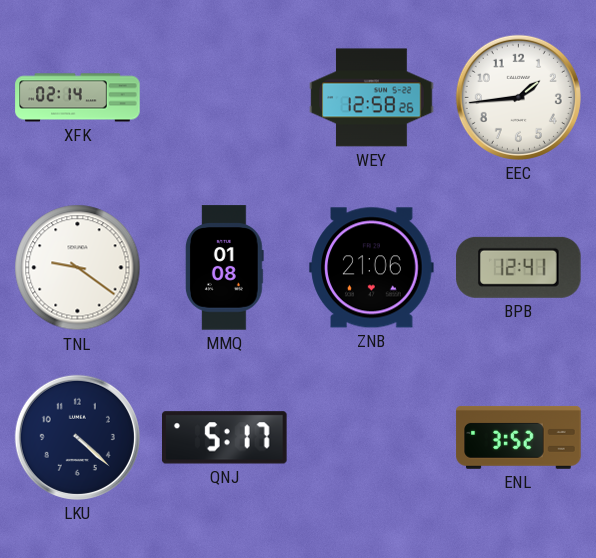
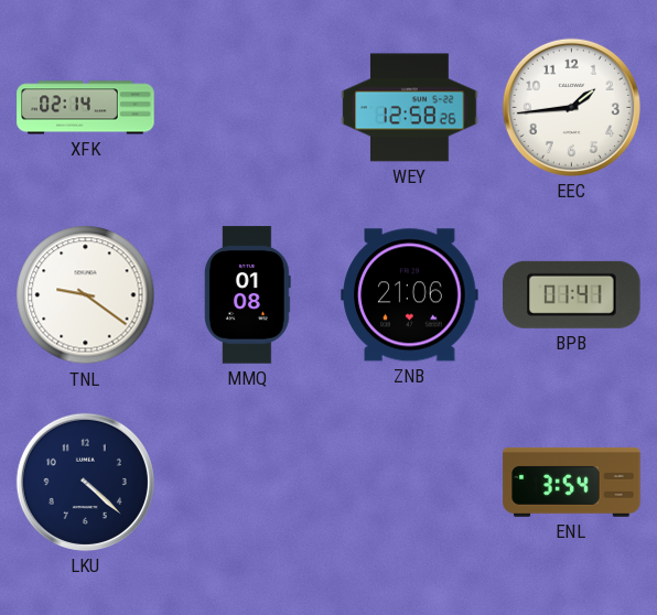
BPB: 12:41 -> 01:41
QNJ: 5:17 -> none
ENL: 3:52 -> 3:54
